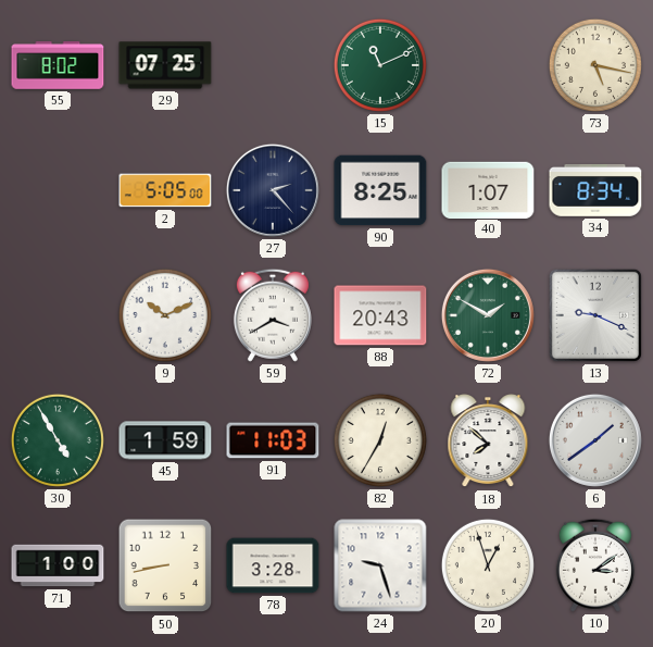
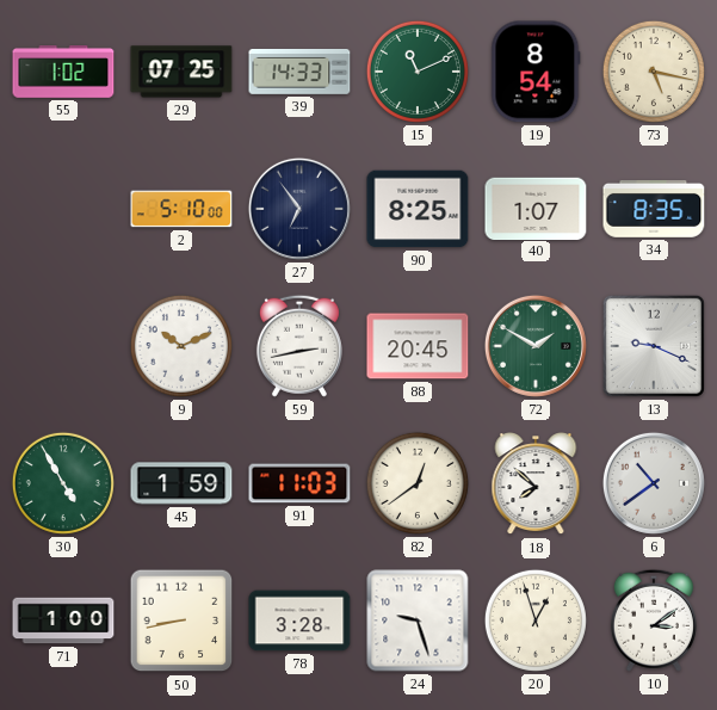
55: 8:02 -> 1:02
39: none -> 14:33
19: none -> 8:54
2: 5:05 -> 5:10
27: 2:23 -> 6:54
34: 8:34 -> 8:35
59: 3:40 -> 2:43
88: 20:43 -> 20:45
82: 12:35 -> 12:39
6: 1:39 -> 10:39
